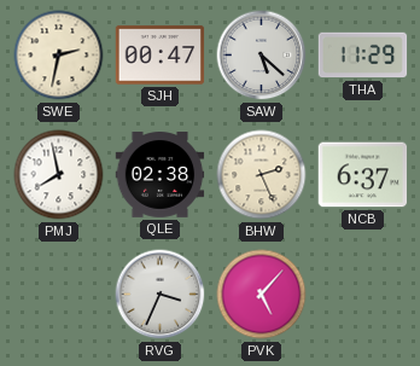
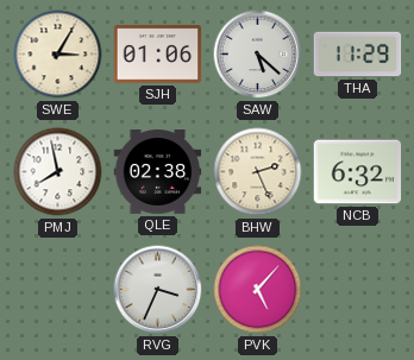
SWE: 2:32 -> 3:05
SJH: 00:47 -> 01:06
NCB: 6:37 -> 6:32
